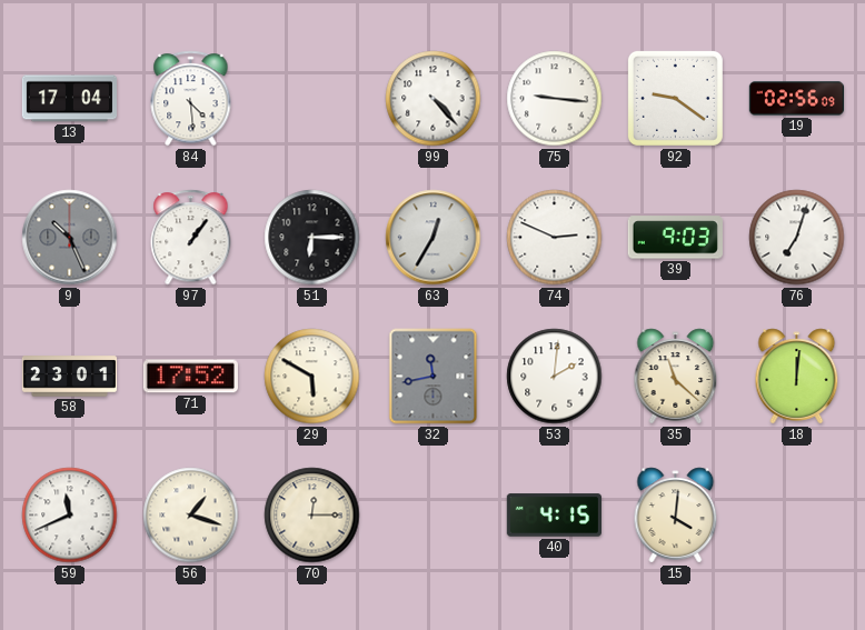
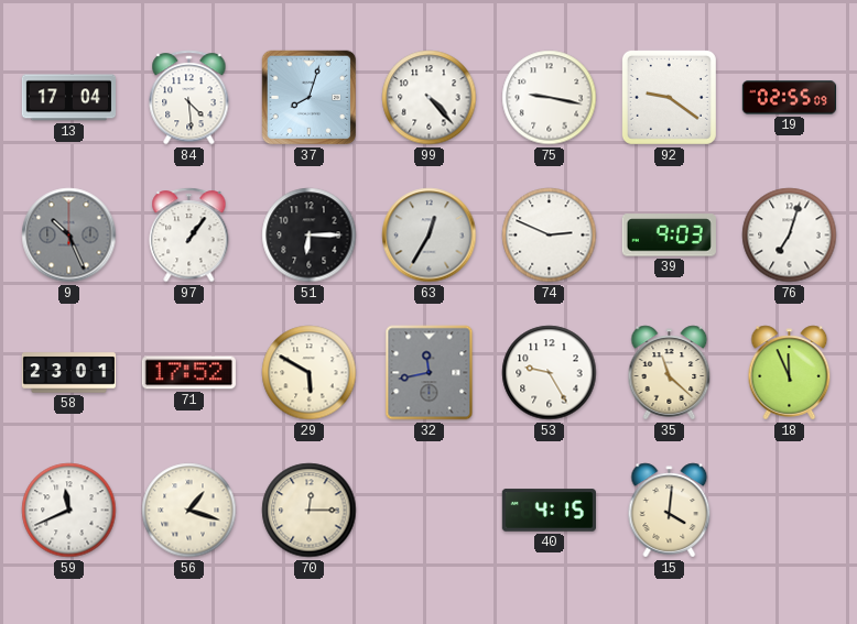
37: none -> 8:03
75: 9:16 -> 9:17
19: 02:56 -> 02:55
53: 2:01 -> 9:25
18: 12:01 -> 11:56
